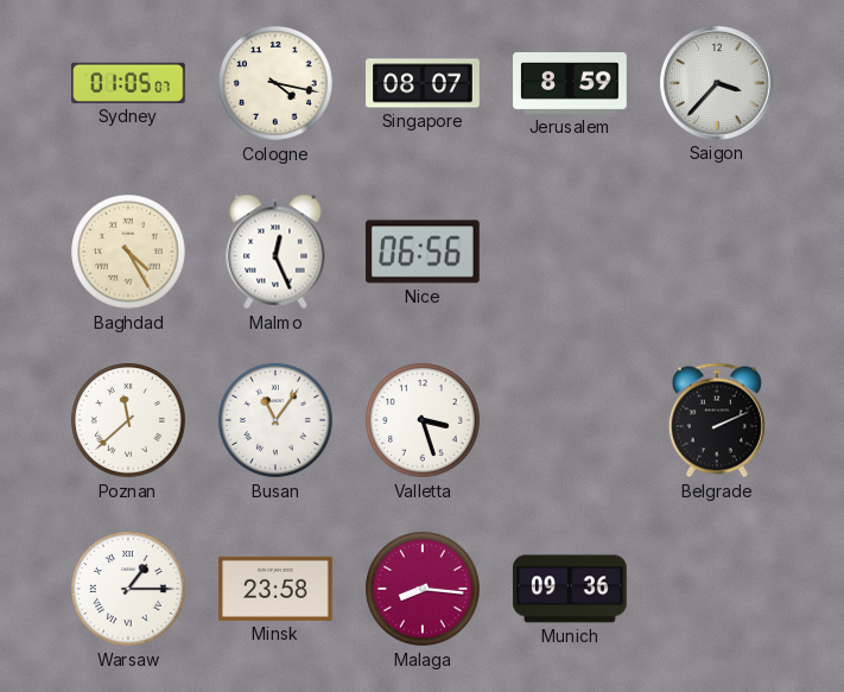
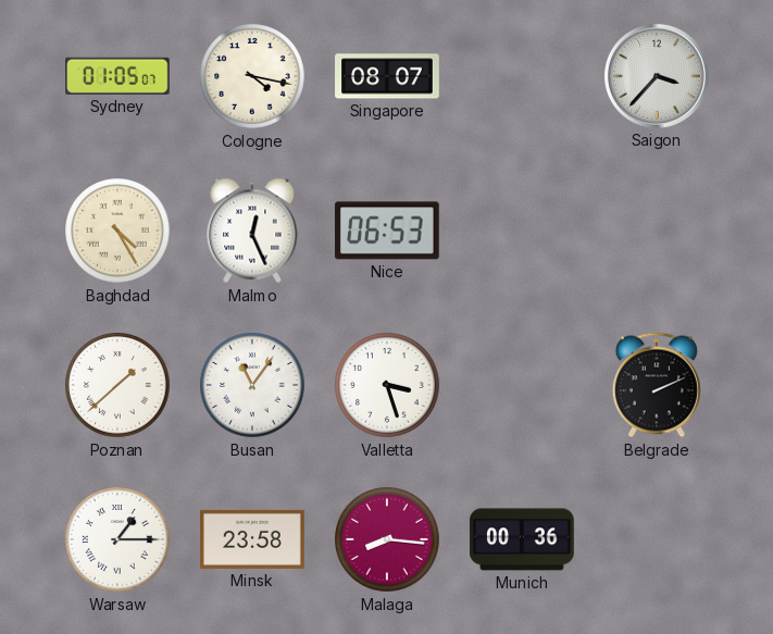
Jerusalem: 8:59 -> none
Nice: 06:56 -> 06:53
Poznan: 11:38 -> 1:38
Munich: 09:36 -> 00:36
